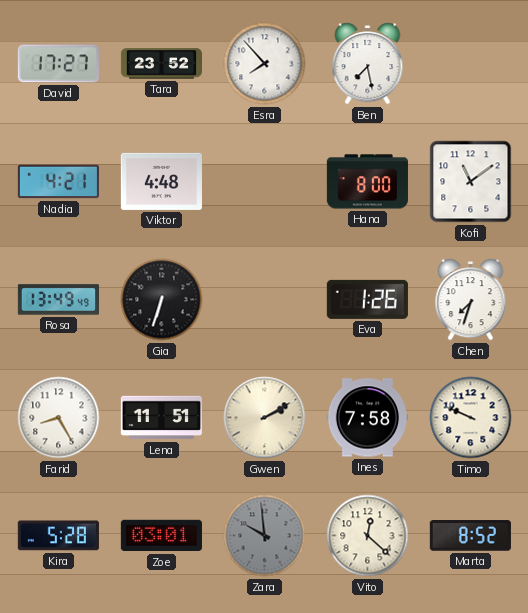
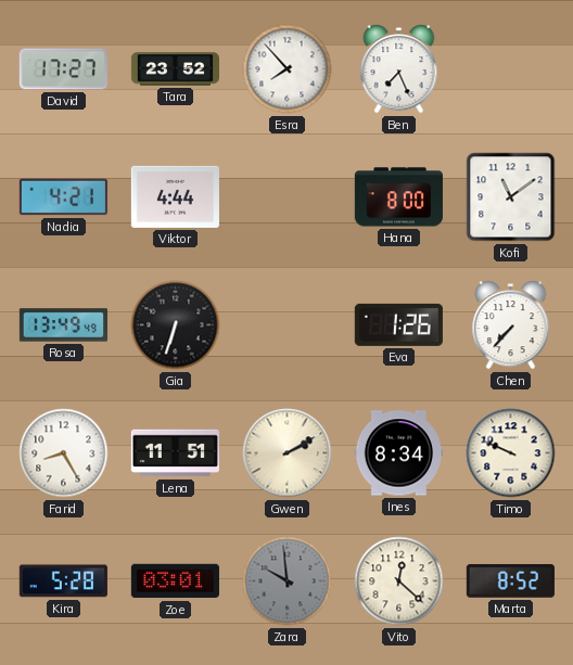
Ben: 7:28 -> 7:26
Viktor: 4:48 -> 4:44
Chen: 7:33 -> 7:37
Ines: 7:58 -> 8:34
